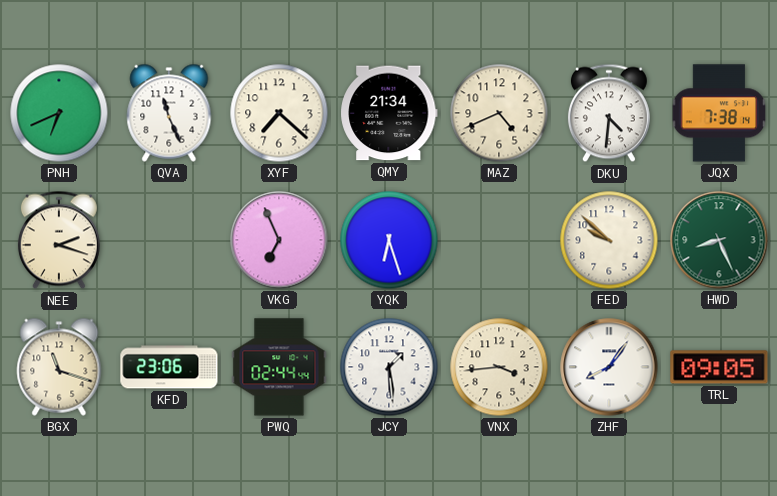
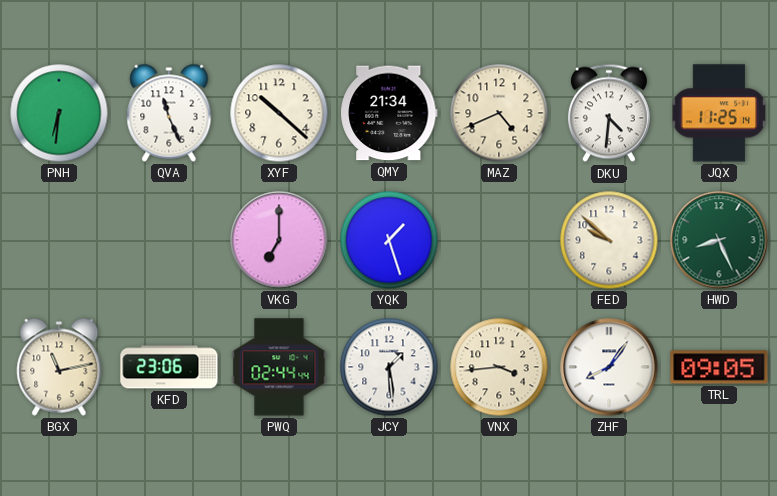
PNH: 6:41 -> 6:31
XYF: 7:22 -> 10:22
JQX: 7:38 -> 11:25
NEE: 2:18 -> none
VKG: 6:56 -> 7:00
YQK: 6:27 -> 1:27
BGX: 11:18 -> 11:13
